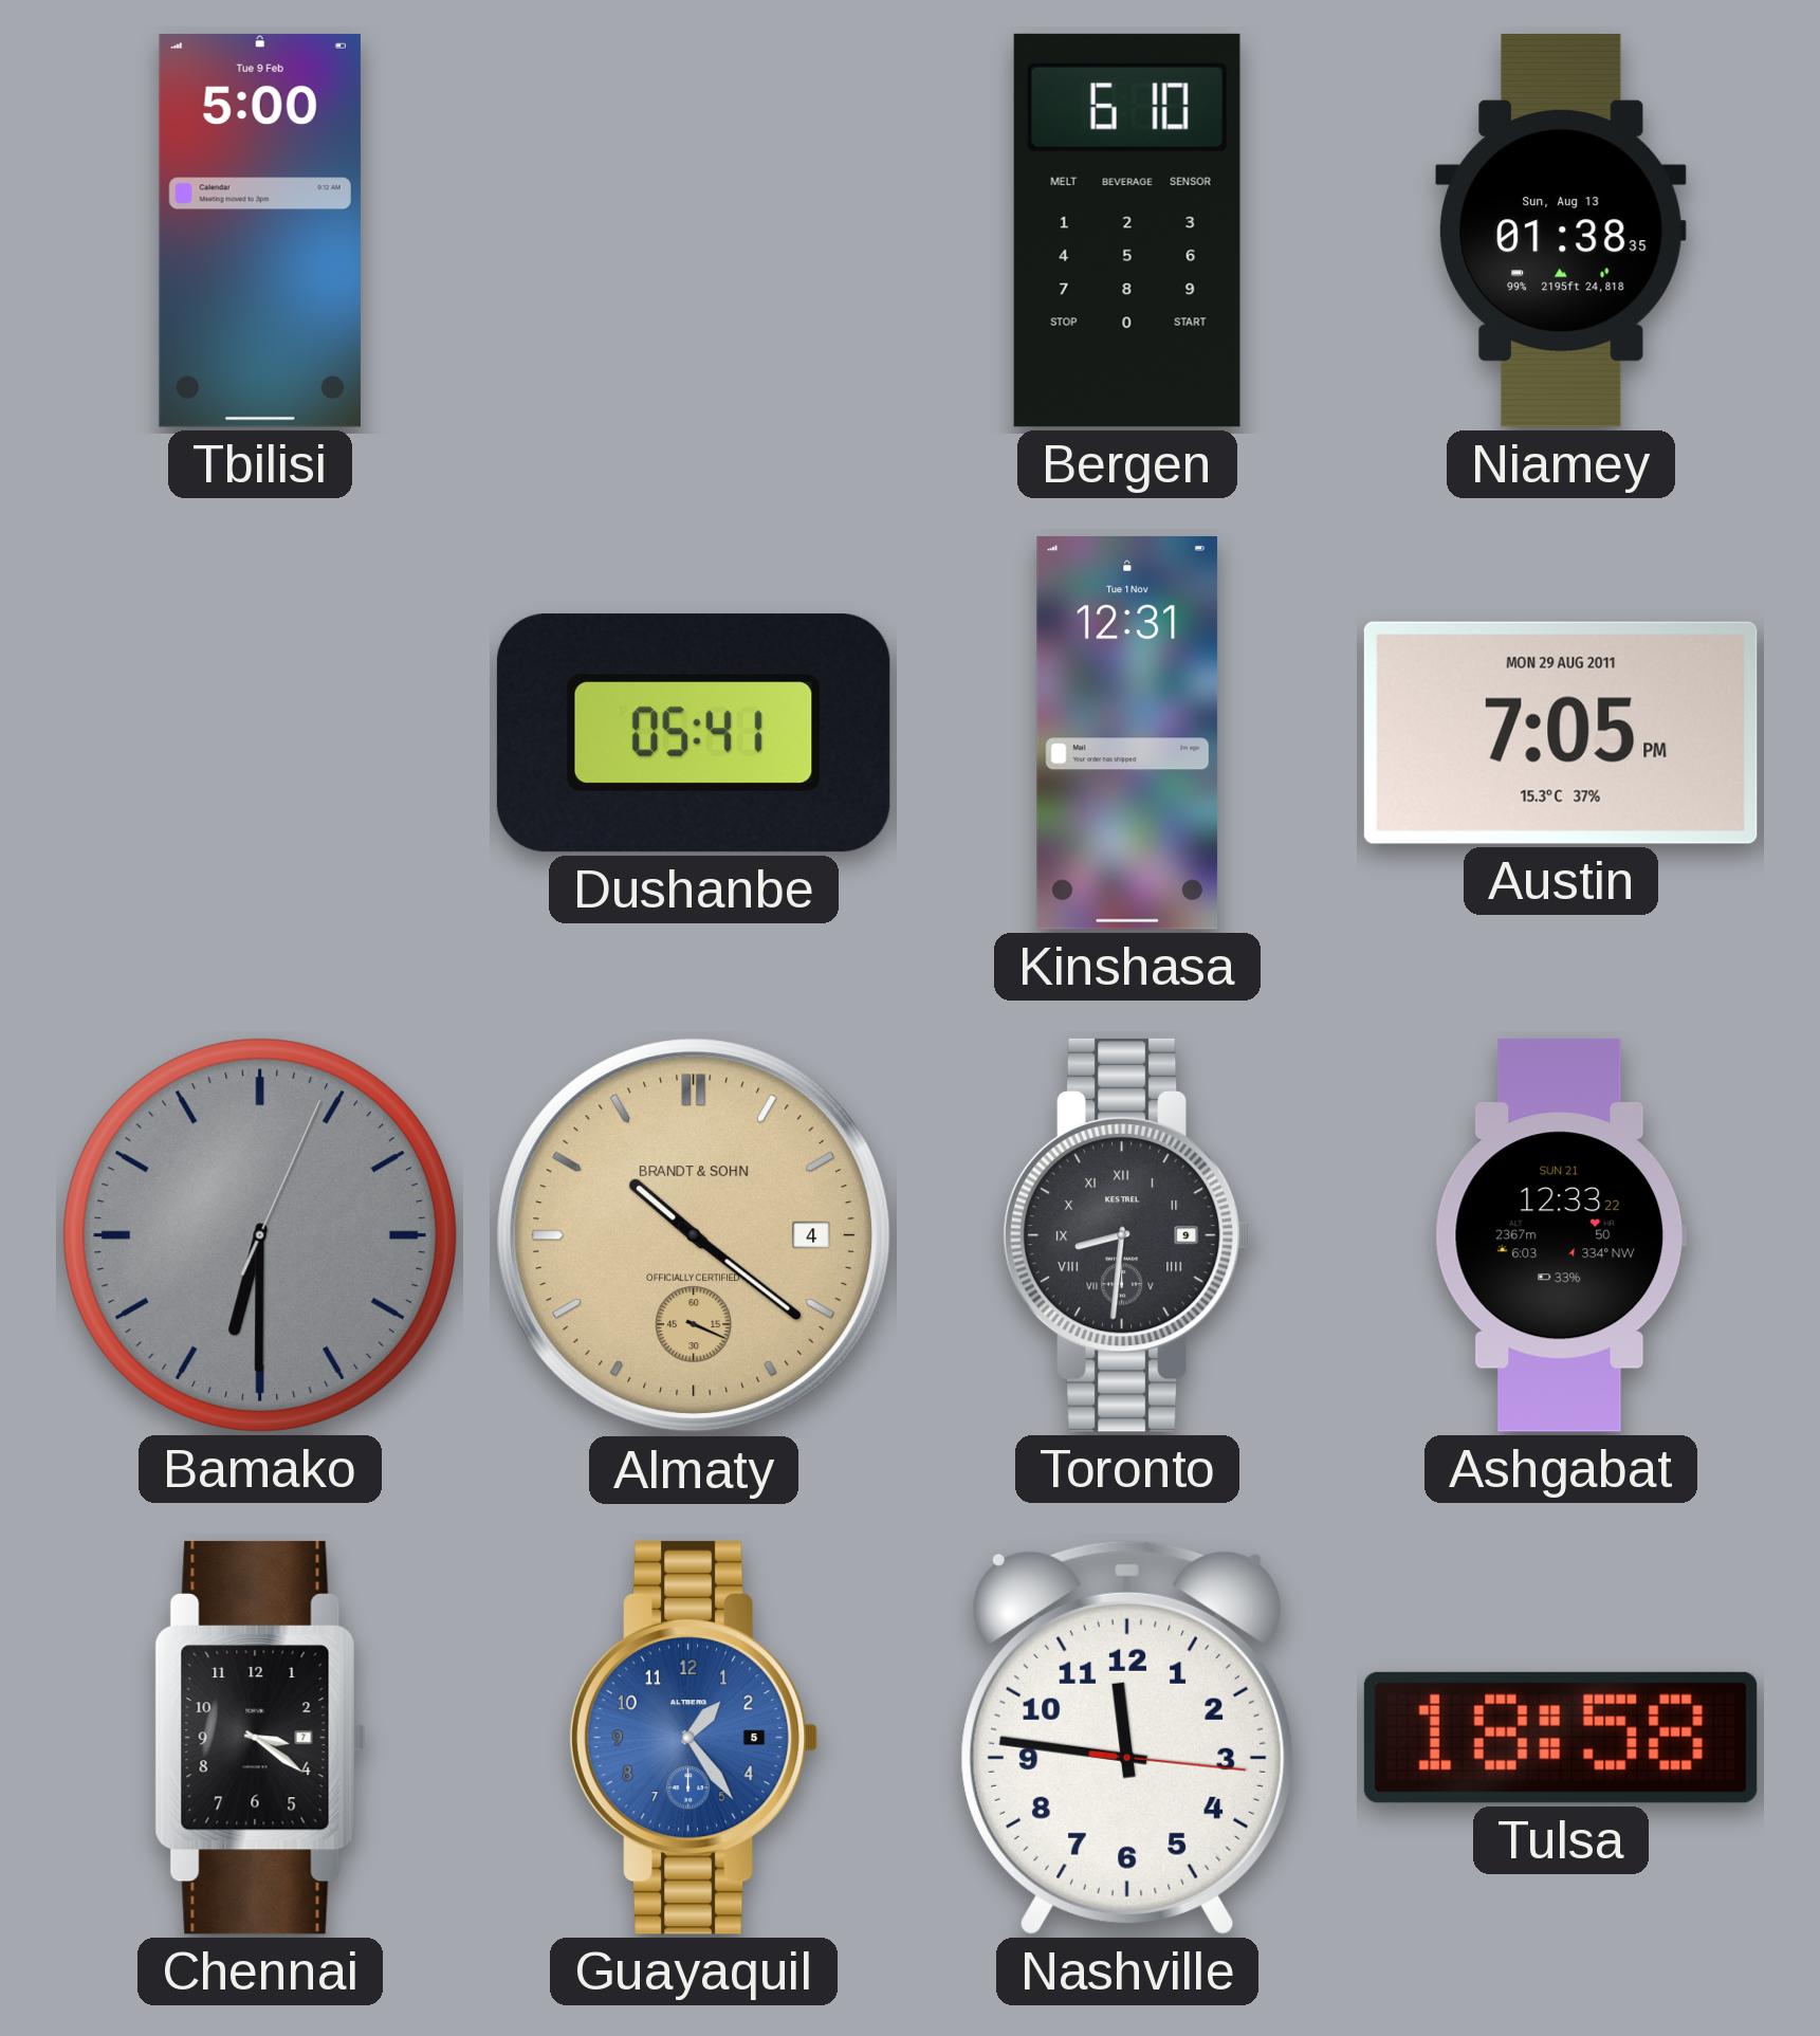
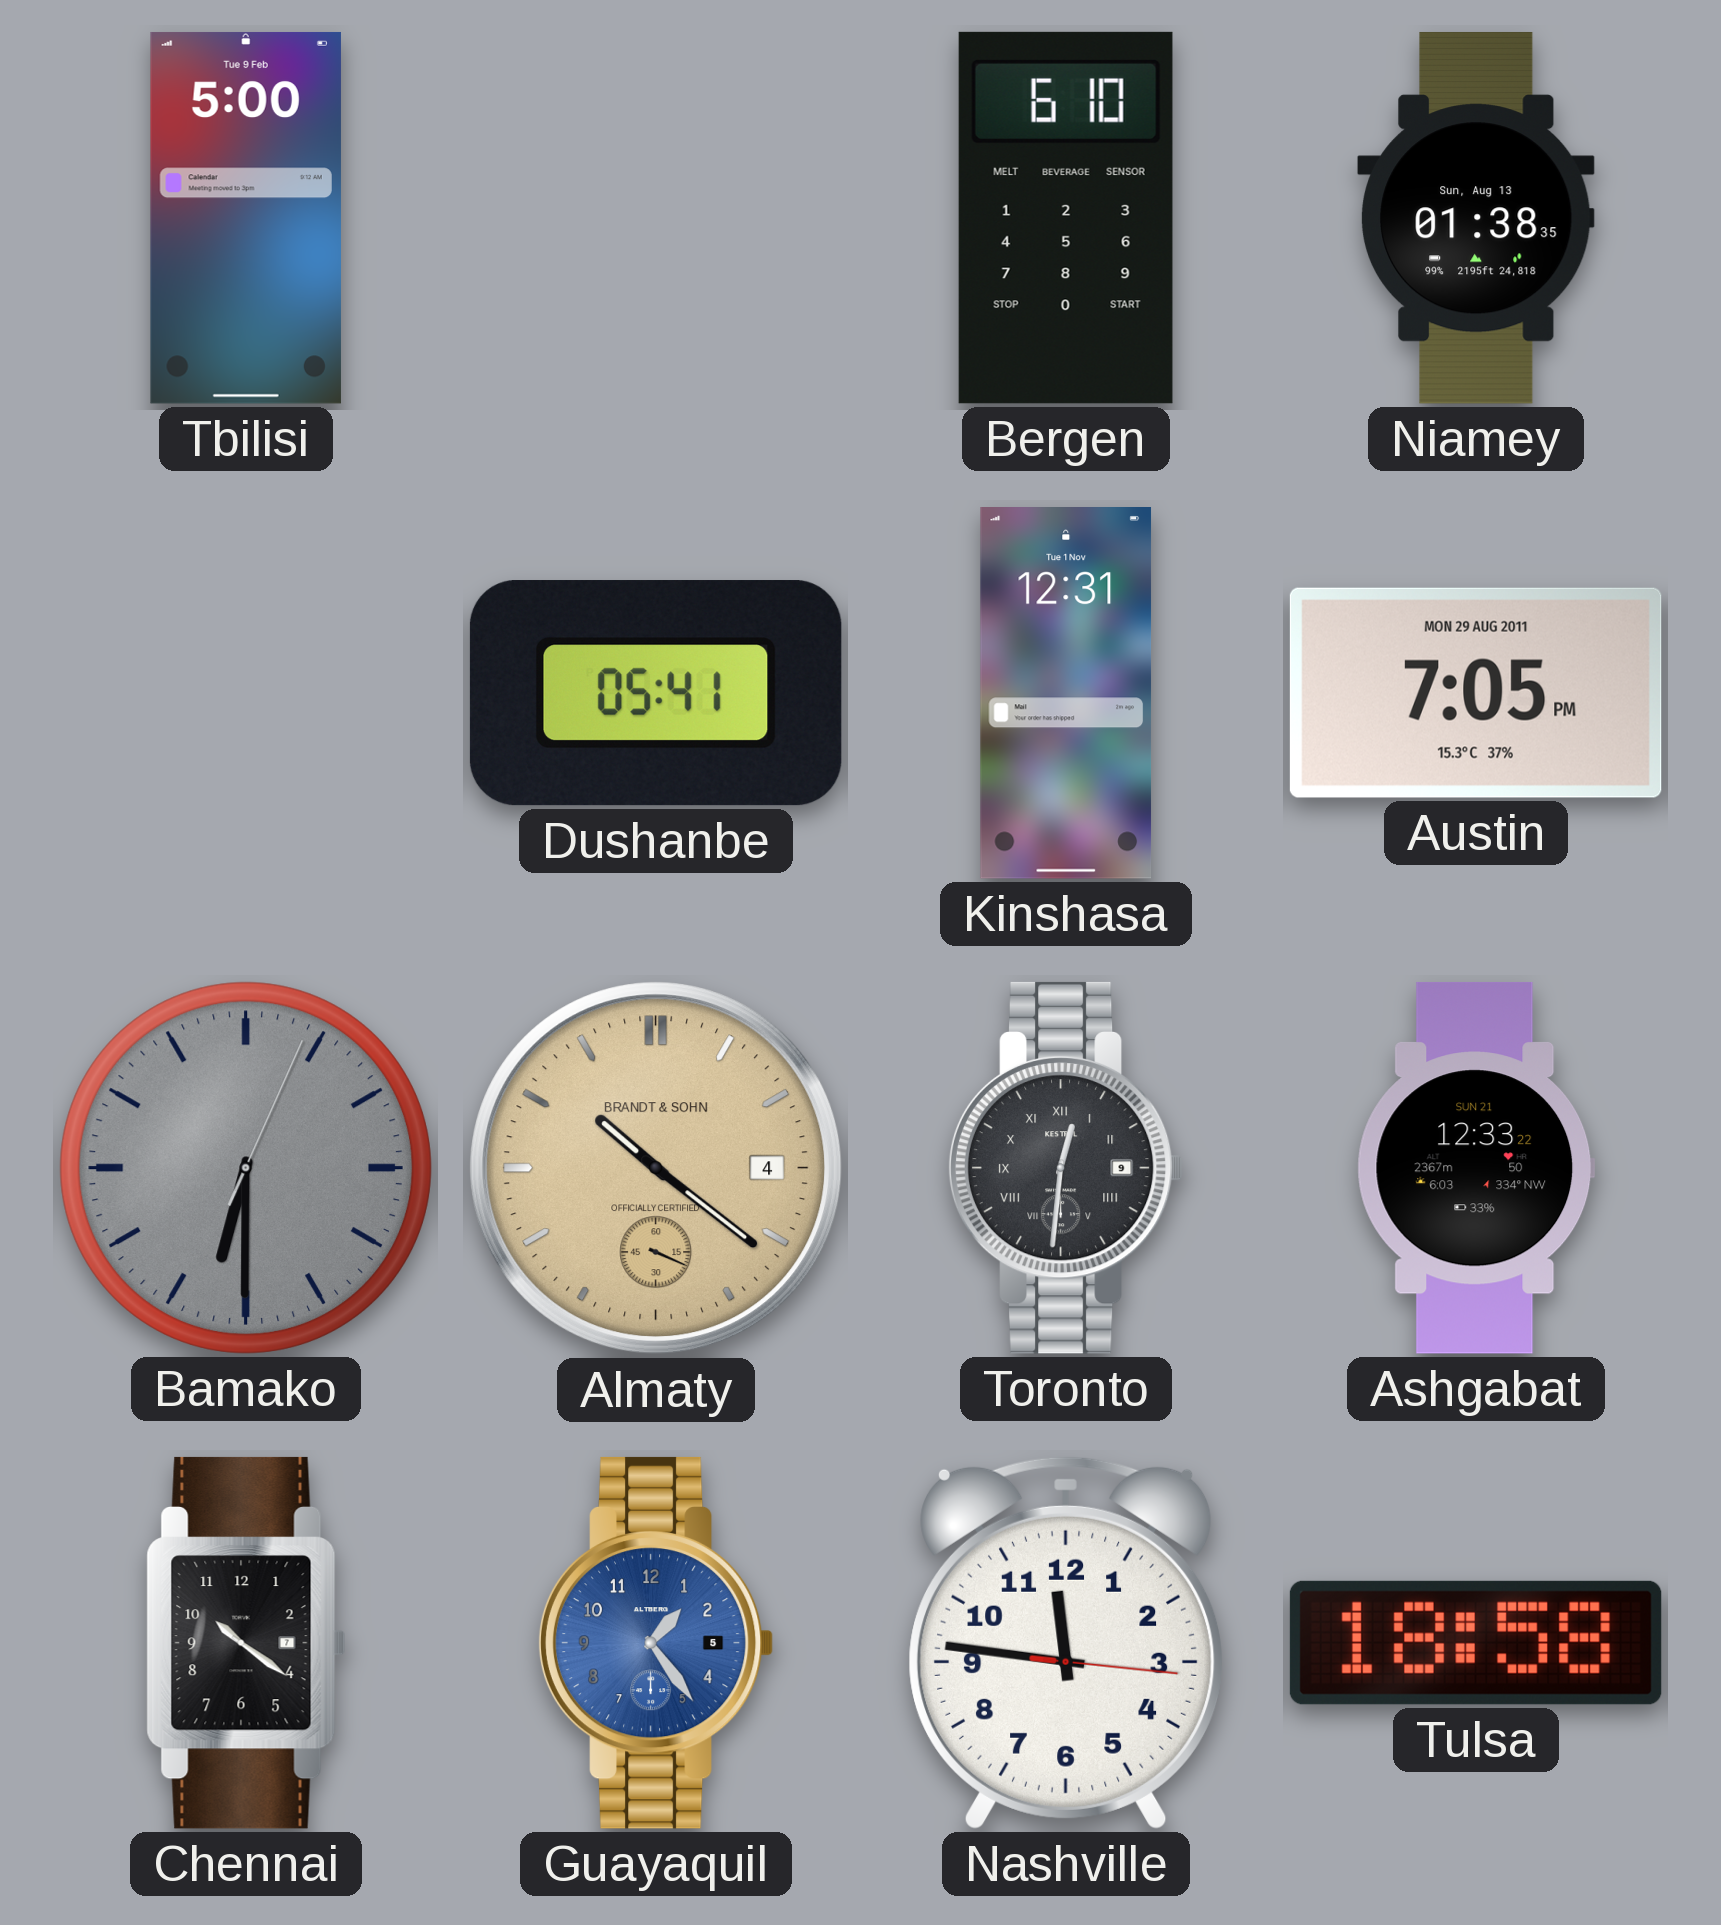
Toronto: 8:31 -> 12:31
Chennai: 3:21 -> 10:21
